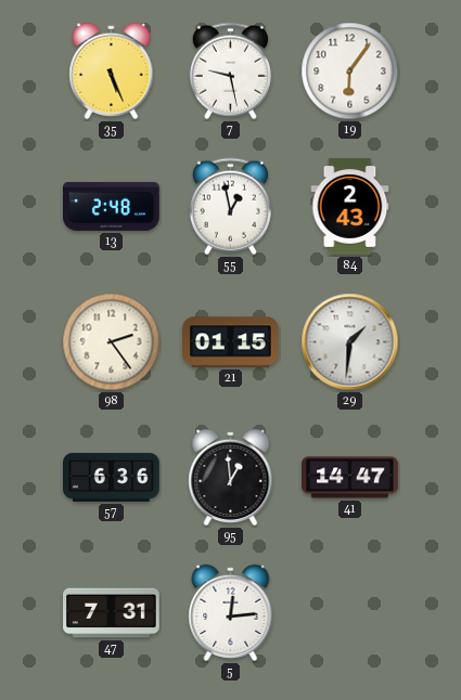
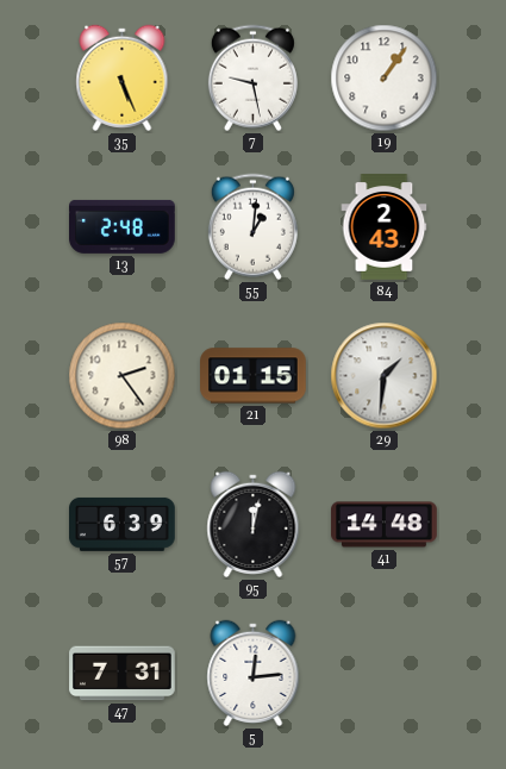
19: 6:06 -> 1:06
55: 12:58 -> 1:01
57: 6:36 -> 6:39
95: 12:59 -> 12:02
41: 14:47 -> 14:48
